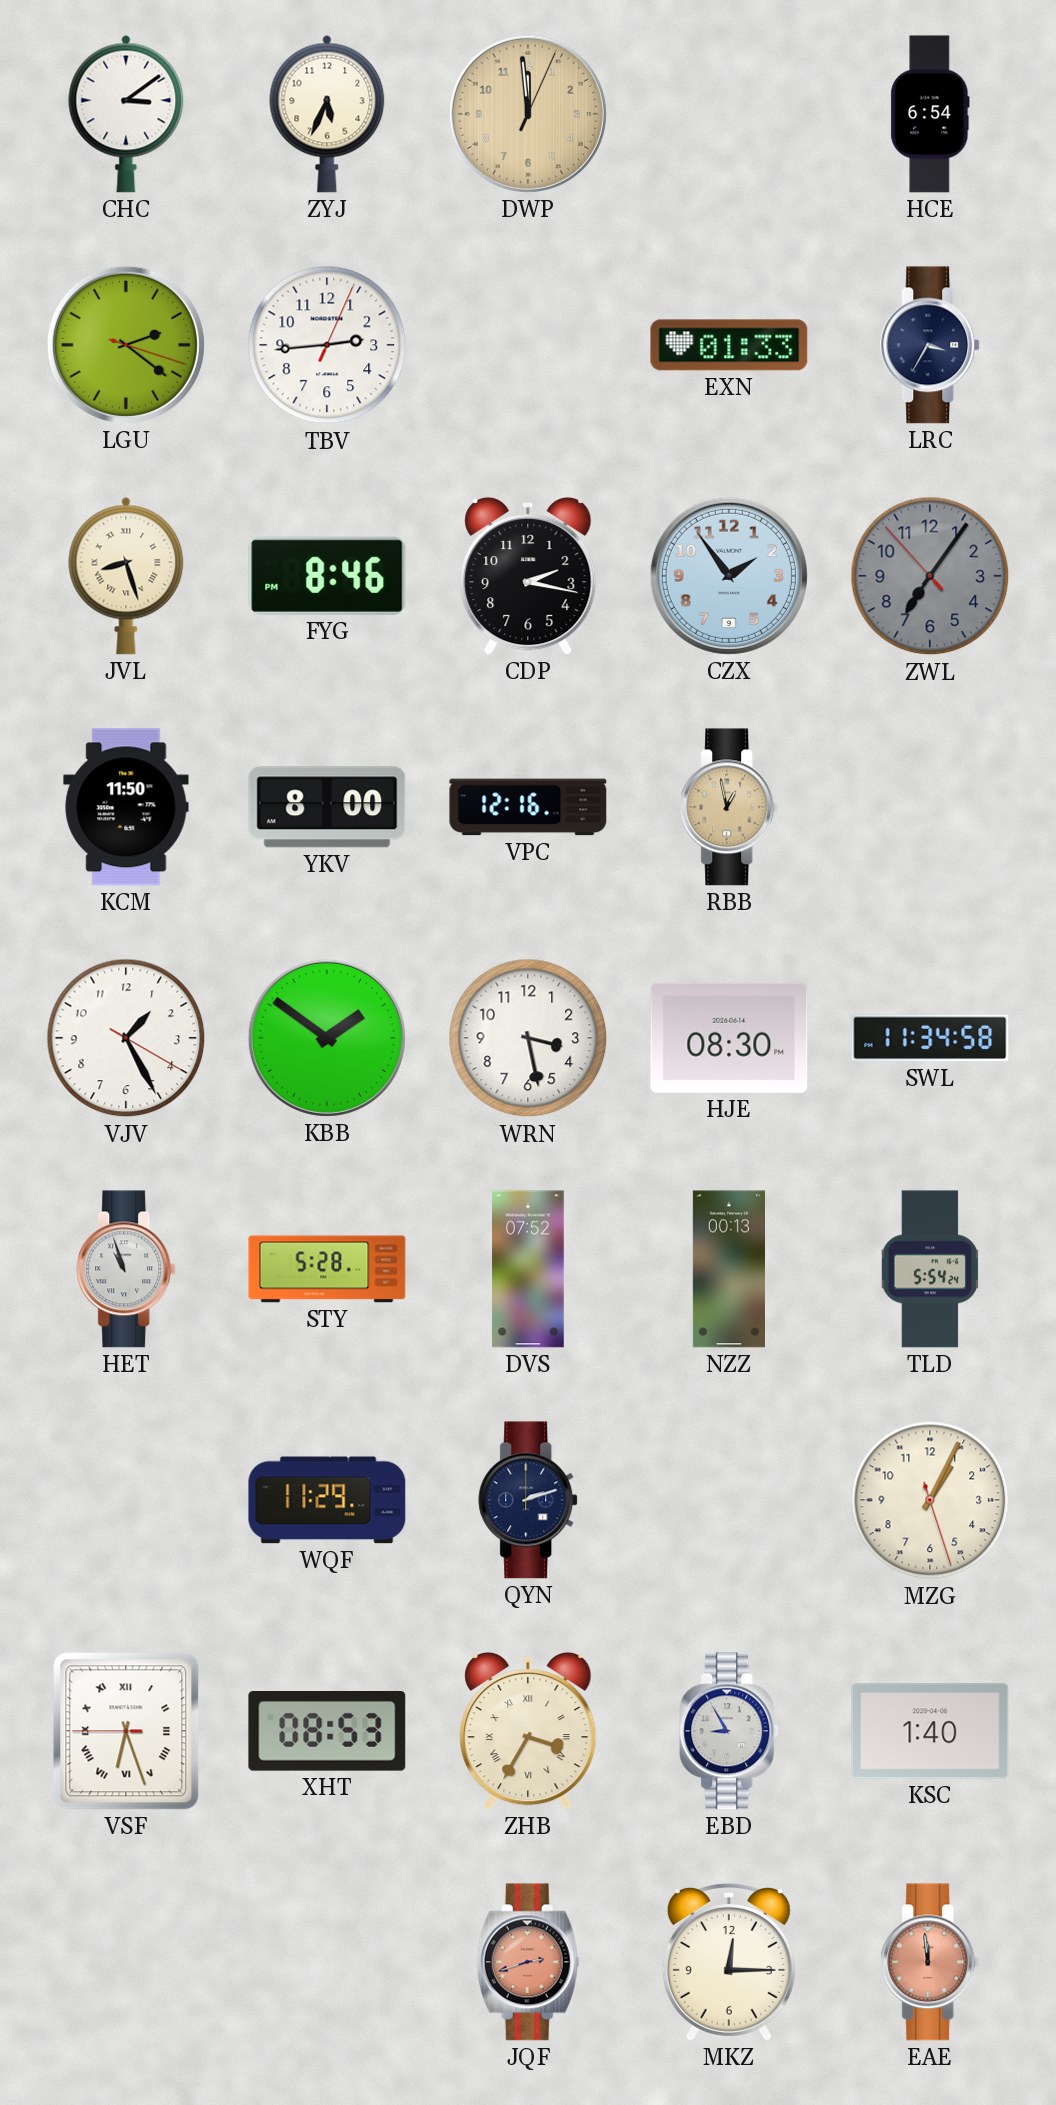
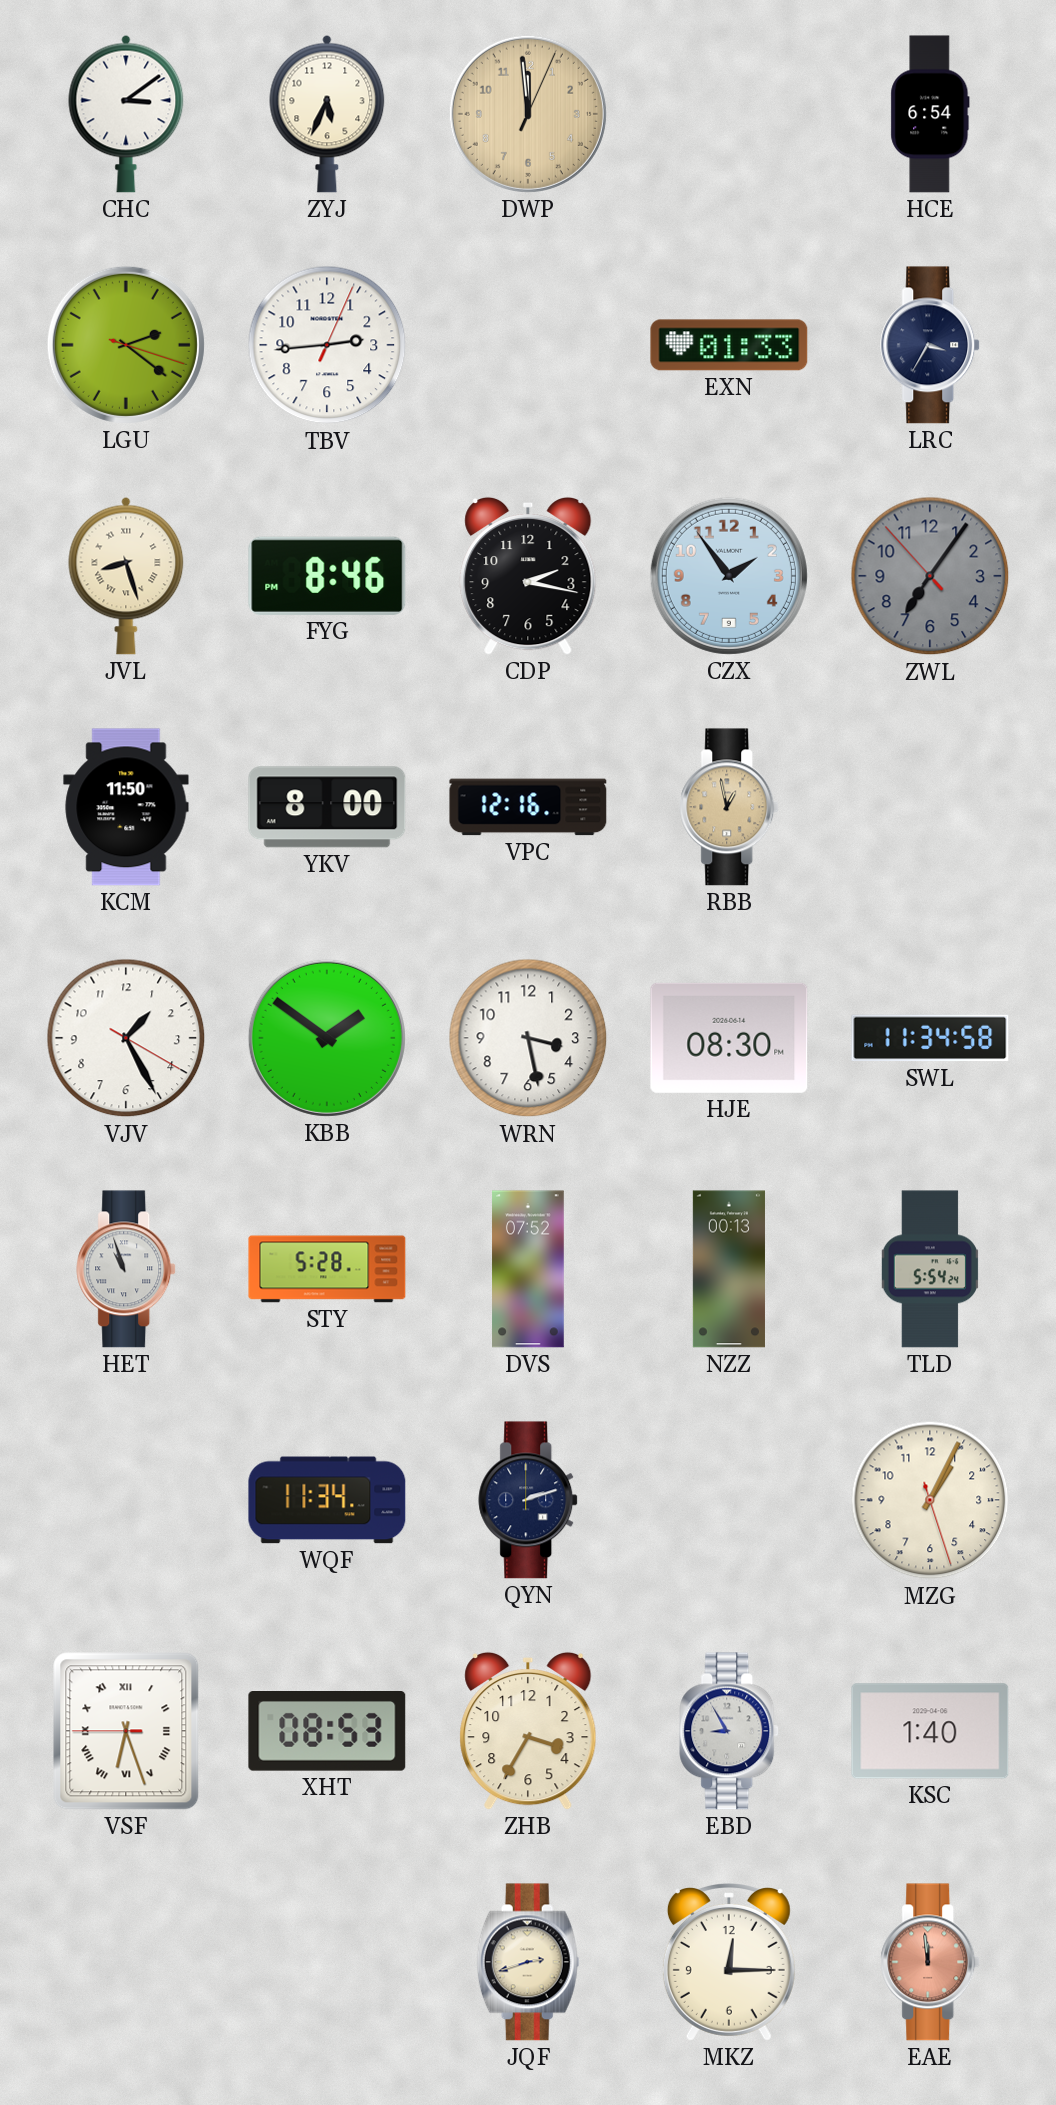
WQF: 11:29 -> 11:34
ZHB numerals: Roman -> Arabic
JQF dial: salmon -> cream
